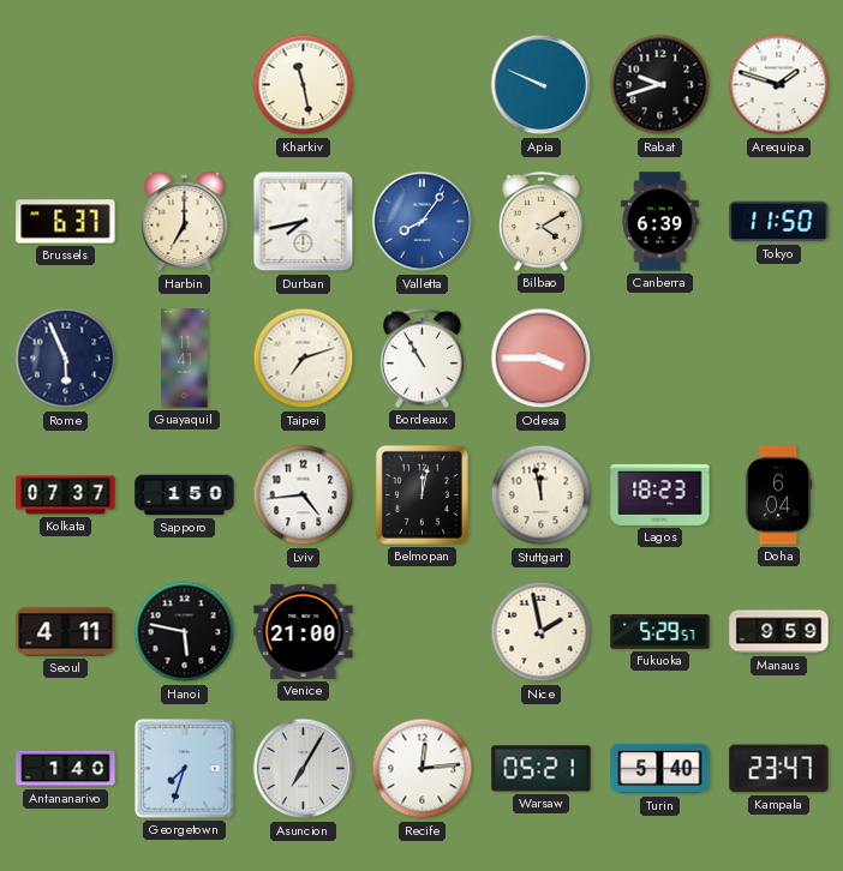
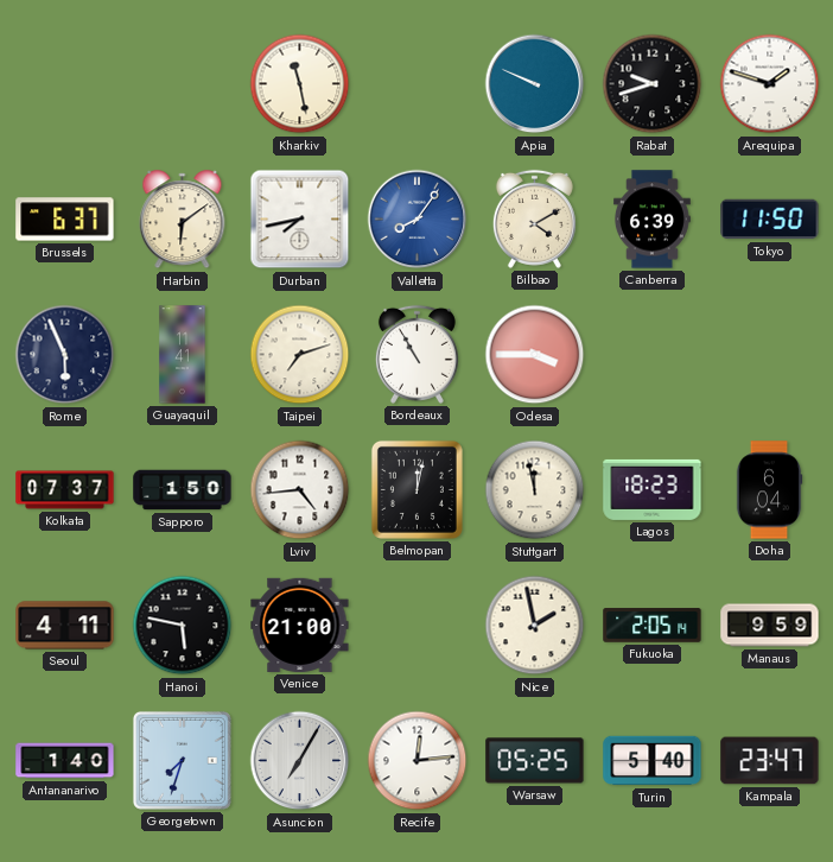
Harbin: 7:00 -> 6:09
Fukuoka: 5:29 -> 2:05
Warsaw: 05:21 -> 05:25
